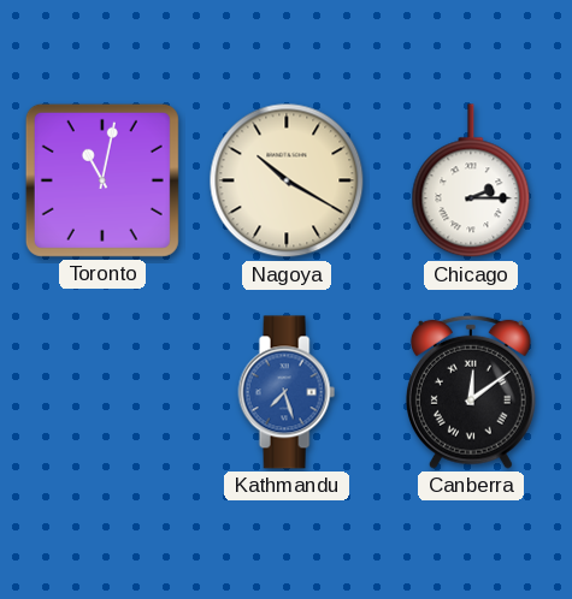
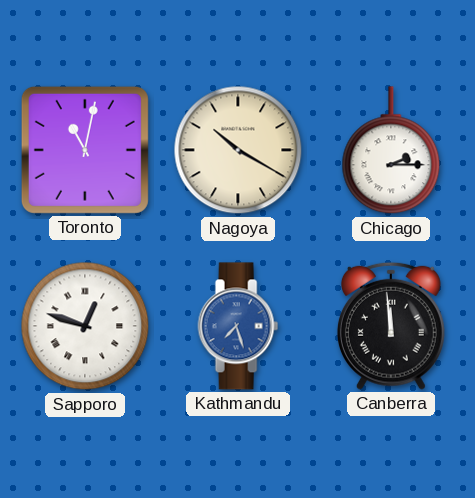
Sapporo: none -> 12:48
Canberra: 12:09 -> 11:59
